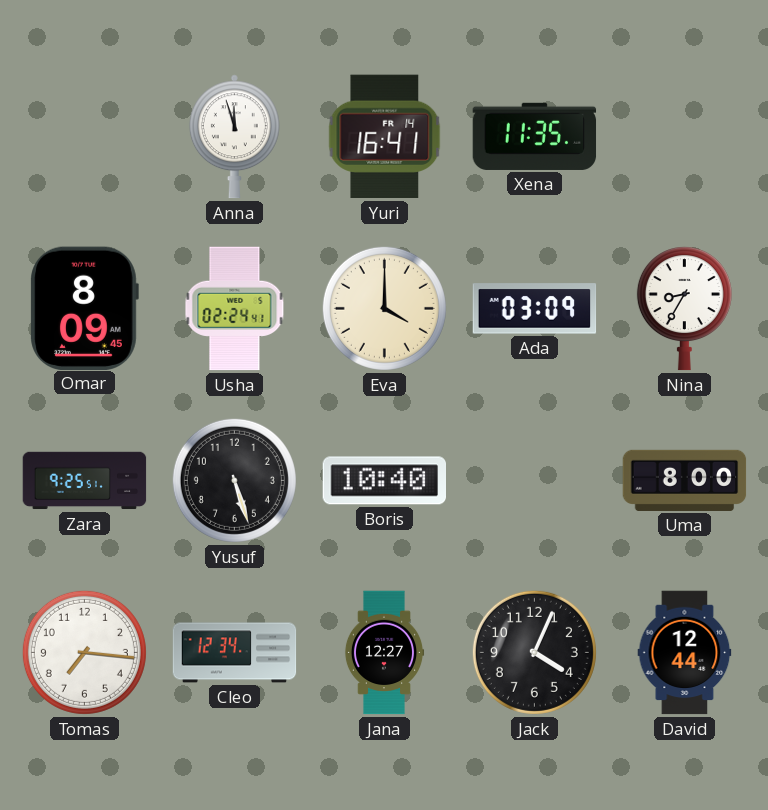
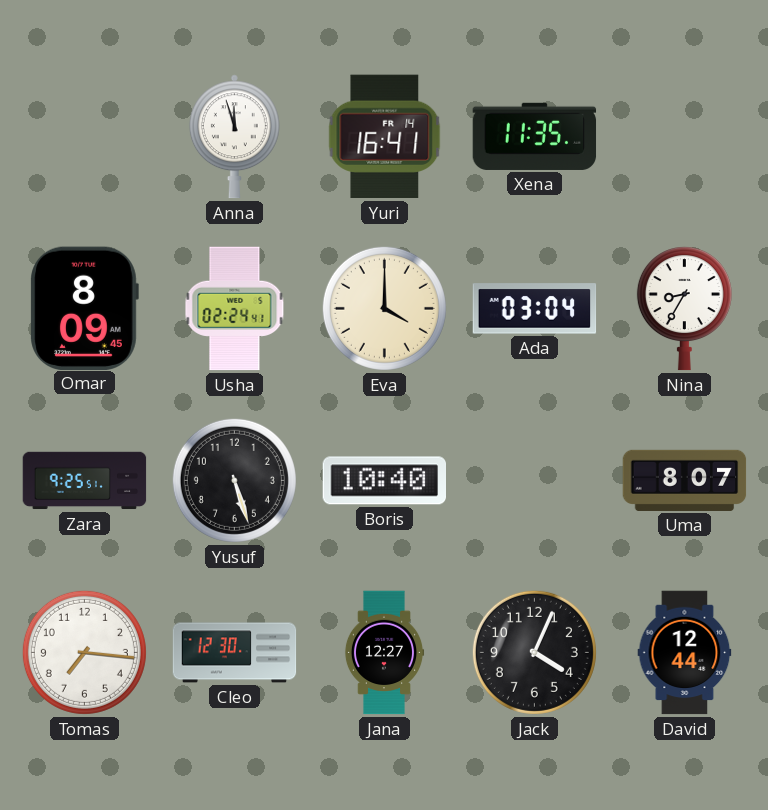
Ada: 03:09 -> 03:04
Uma: 8:00 -> 8:07
Cleo: 12:34 -> 12:30
